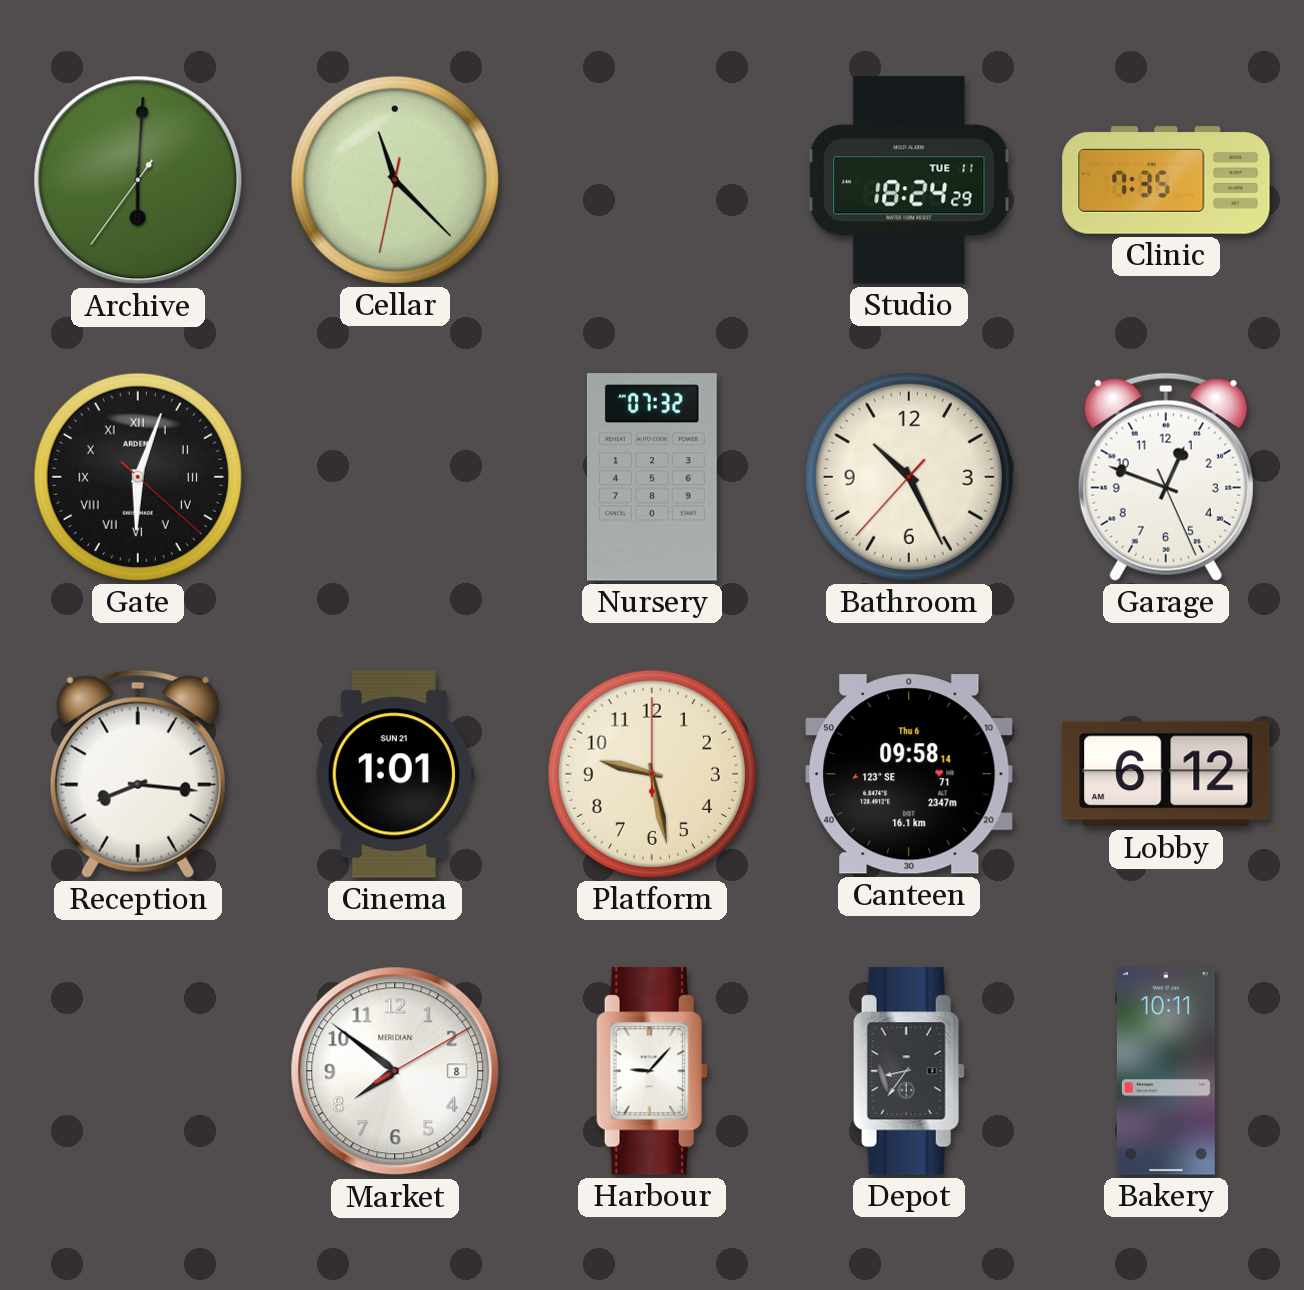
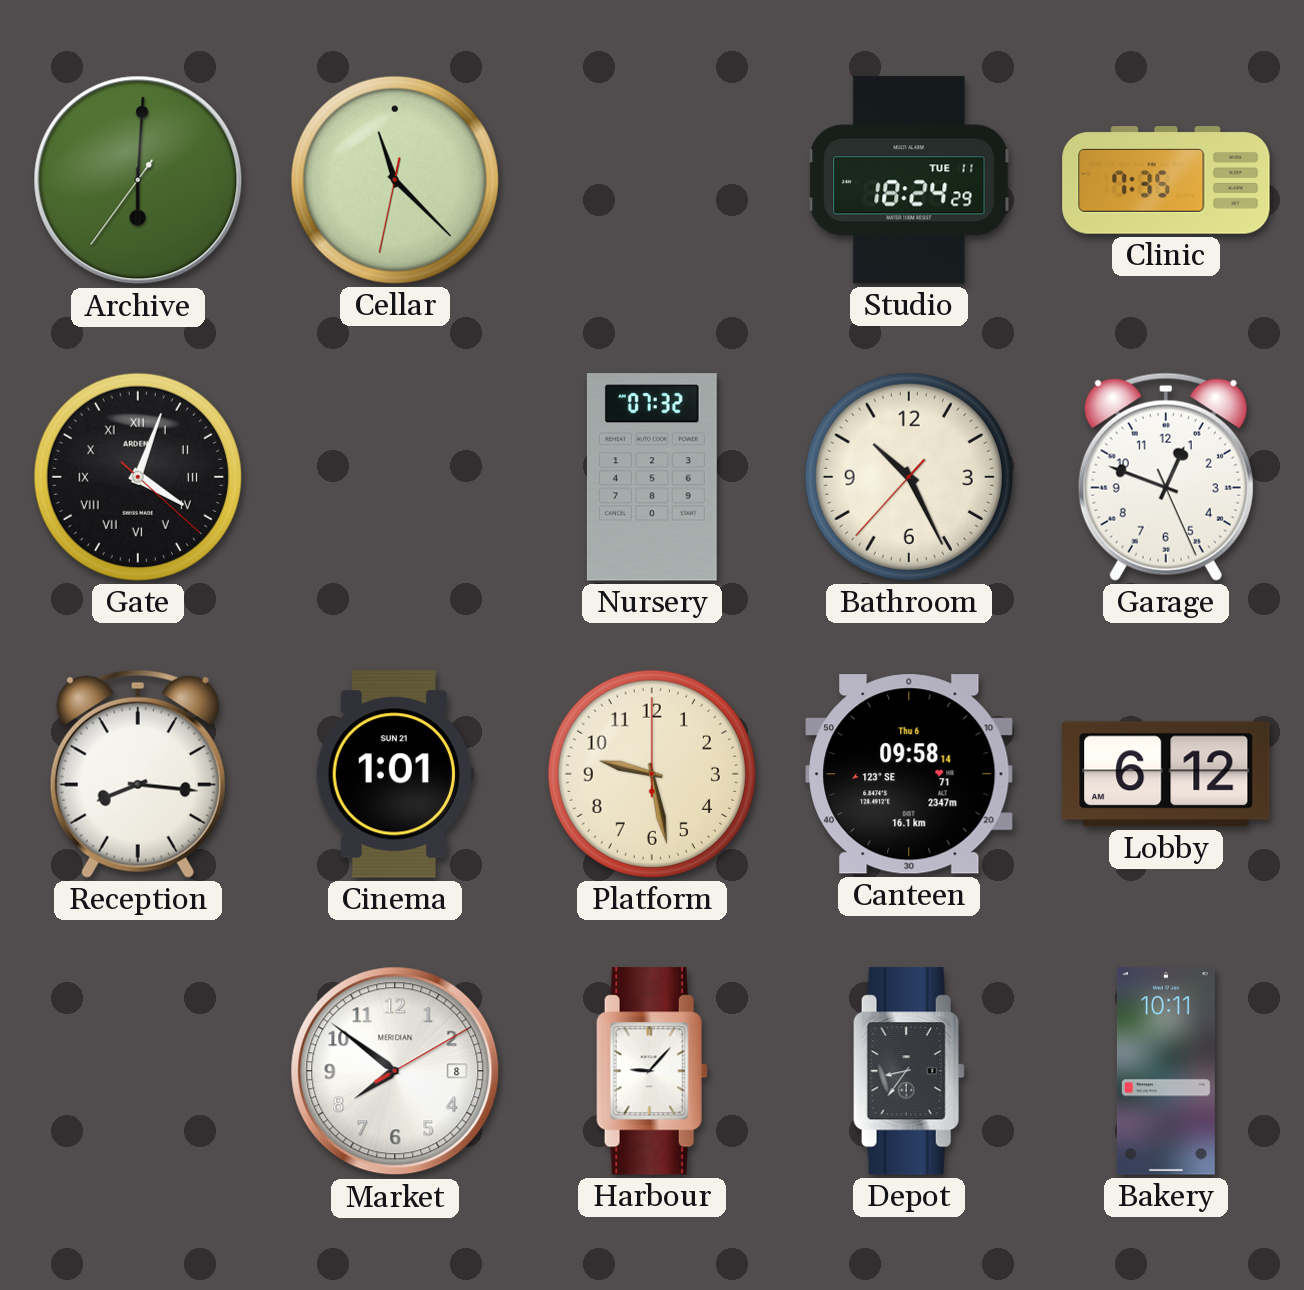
Gate: 6:03 -> 4:03
